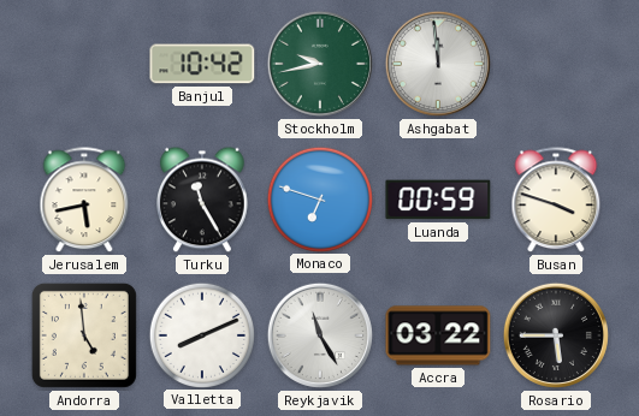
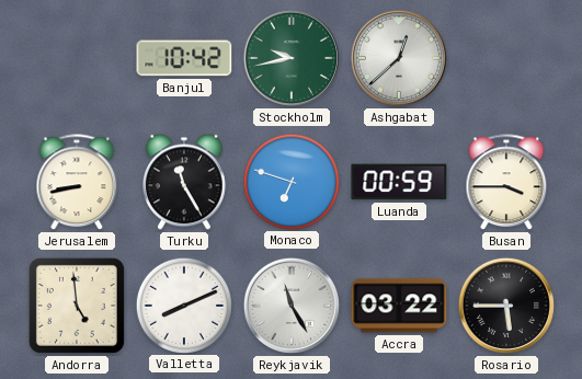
Ashgabat: 11:59 -> 12:38
Jerusalem: 5:43 -> 8:43
Busan: 3:48 -> 3:45
